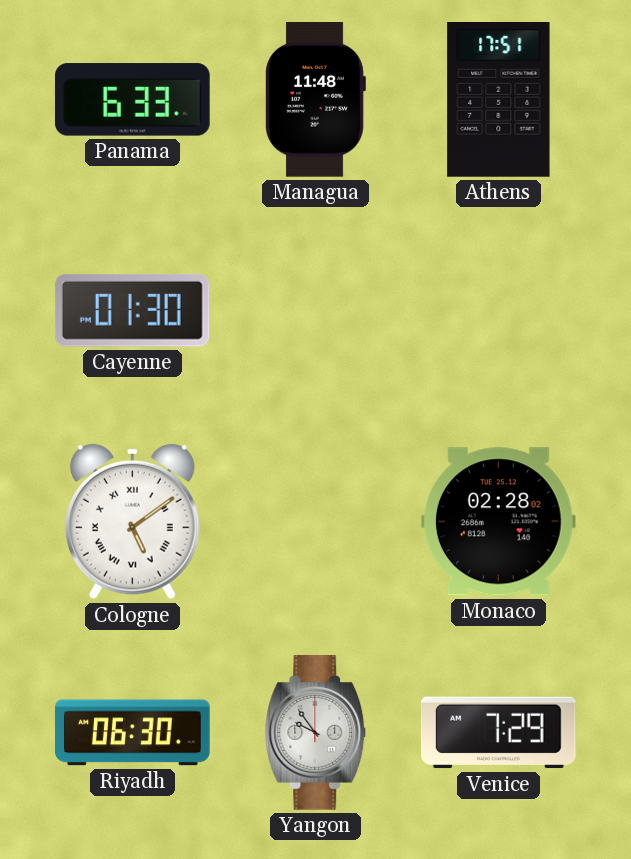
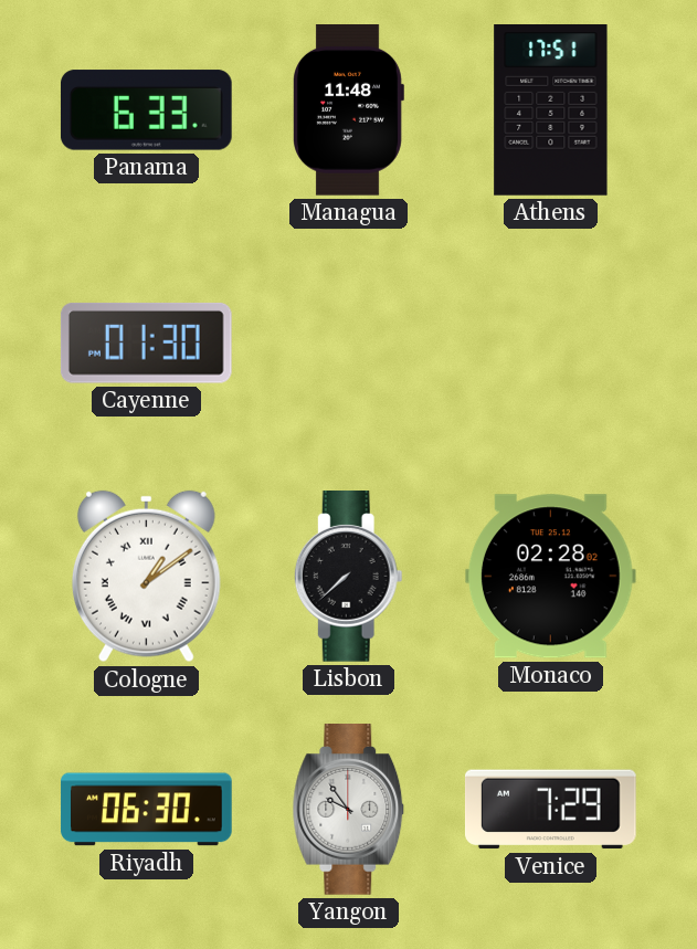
Cologne: 5:09 -> 1:09
Lisbon: none -> 7:38
